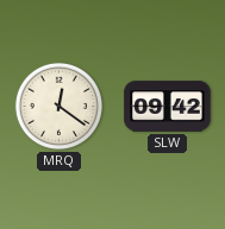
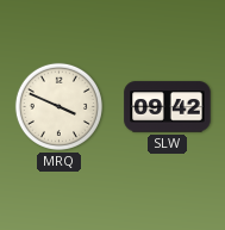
MRQ: 12:21 -> 3:49
